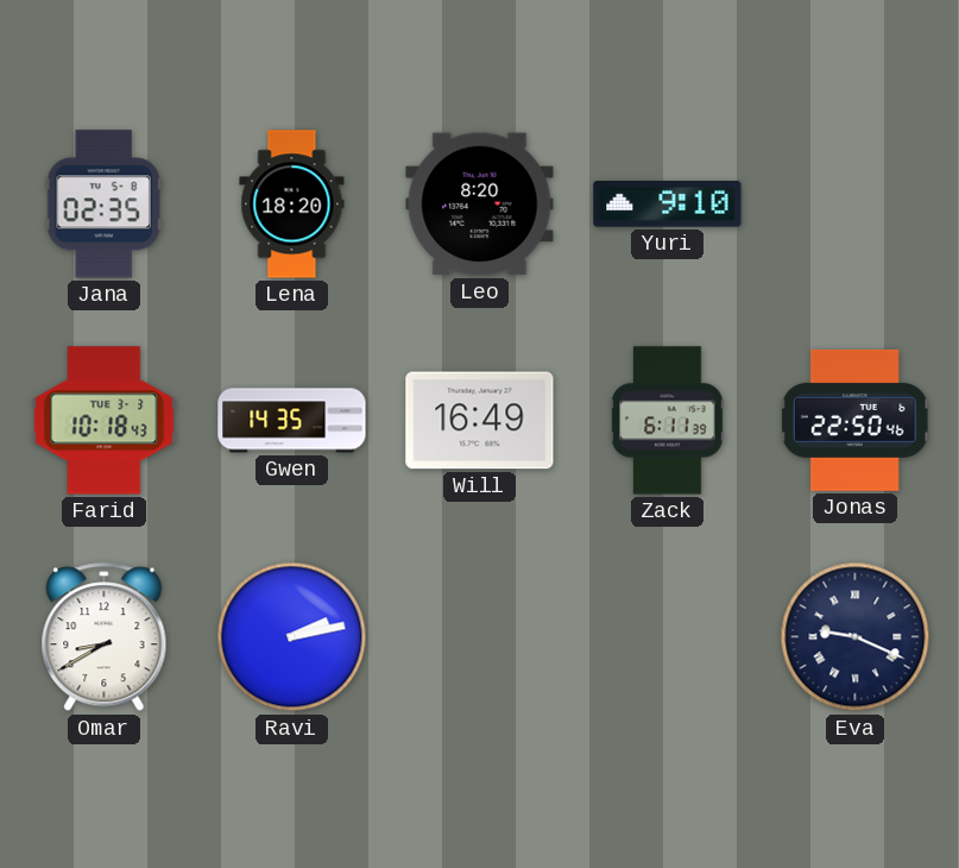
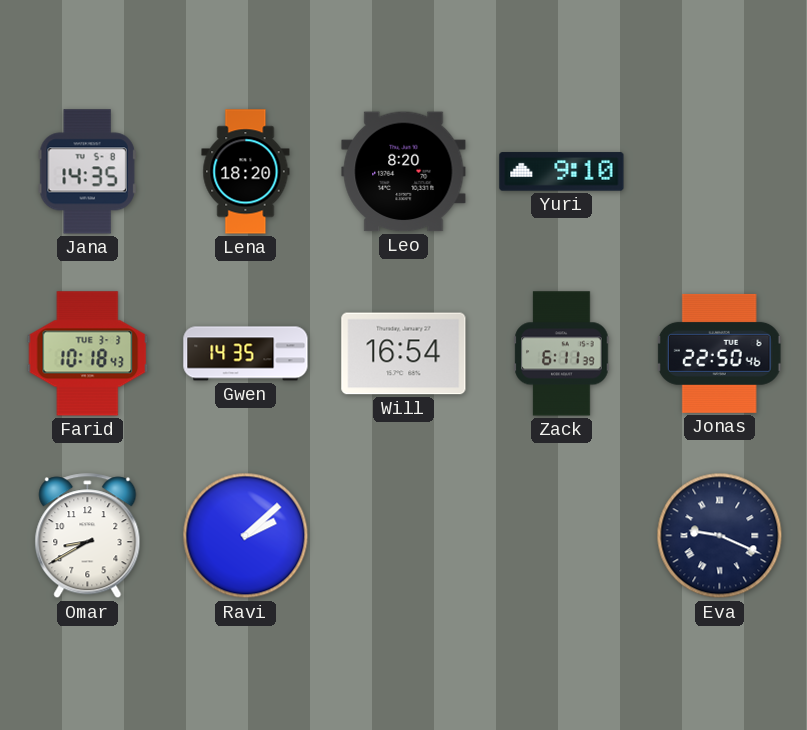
Jana: 02:35 -> 14:35
Will: 16:49 -> 16:54
Ravi: 2:13 -> 2:08
